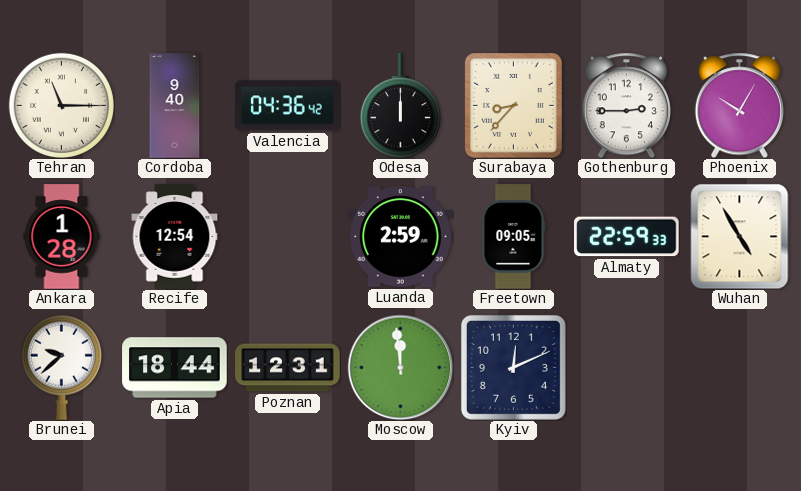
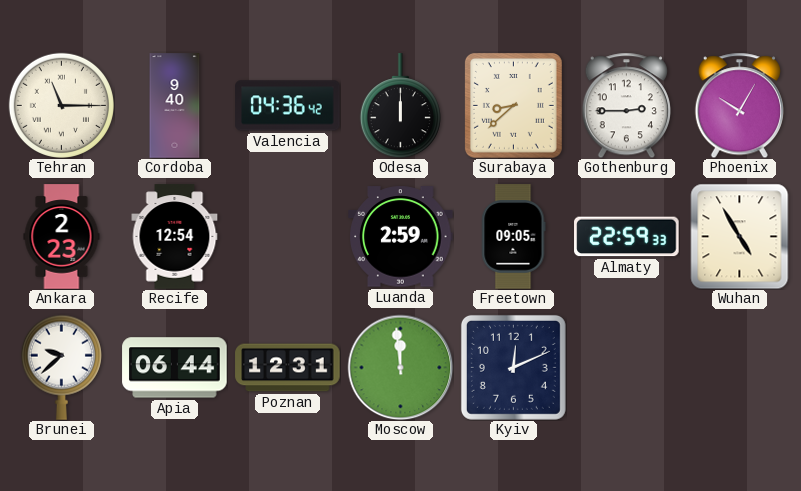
Surabaya: 8:37 -> 8:38
Ankara: 1:28 -> 2:23
Apia: 18:44 -> 06:44
